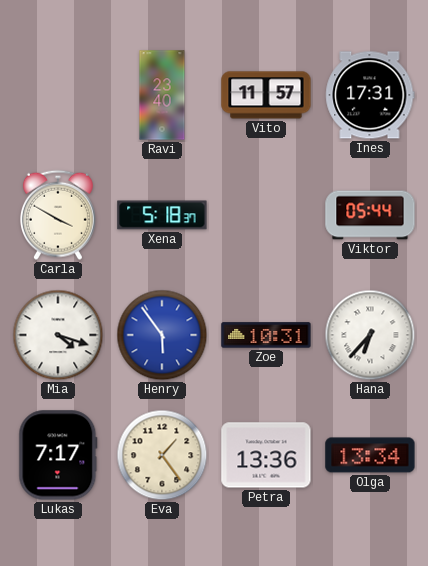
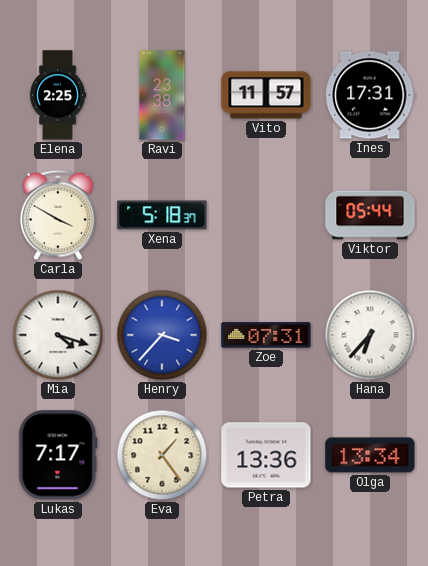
Elena: none -> 2:25
Ravi: 23:40 -> 23:38
Henry: 5:54 -> 3:37
Zoe: 10:31 -> 07:31
